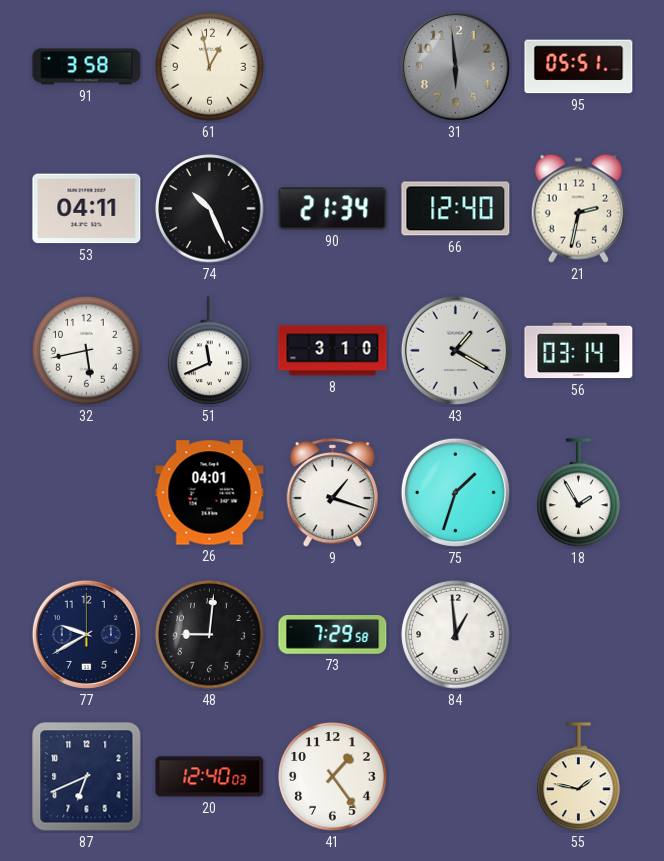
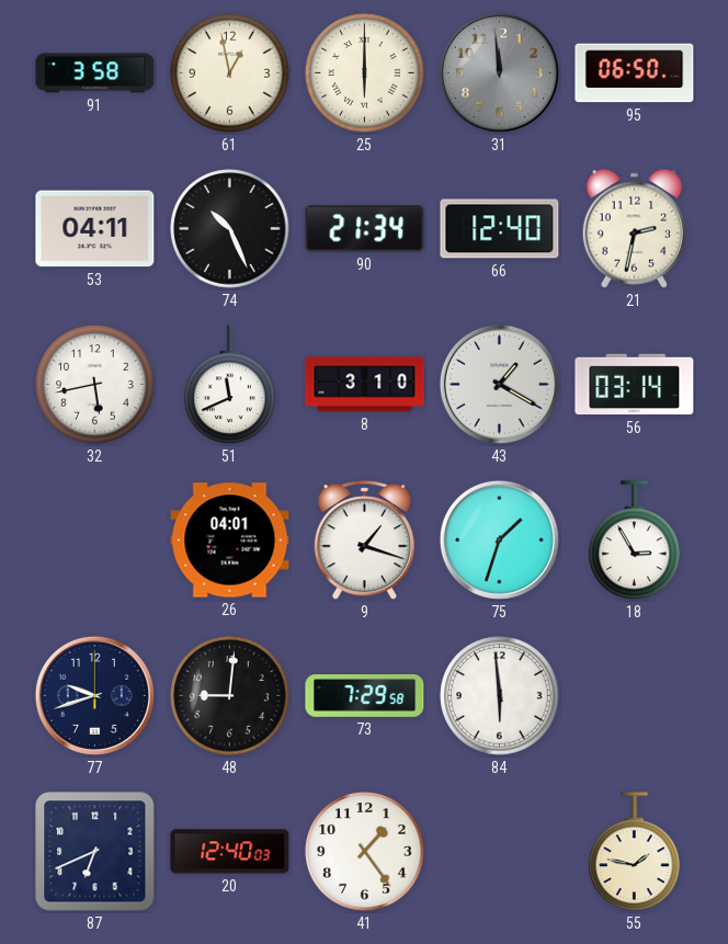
25: none -> 6:00
31: 5:59 -> 11:59
95: 05:51 -> 06:50
18: 1:55 -> 2:55
77: 9:40 -> 9:42
84: 12:59 -> 5:59
